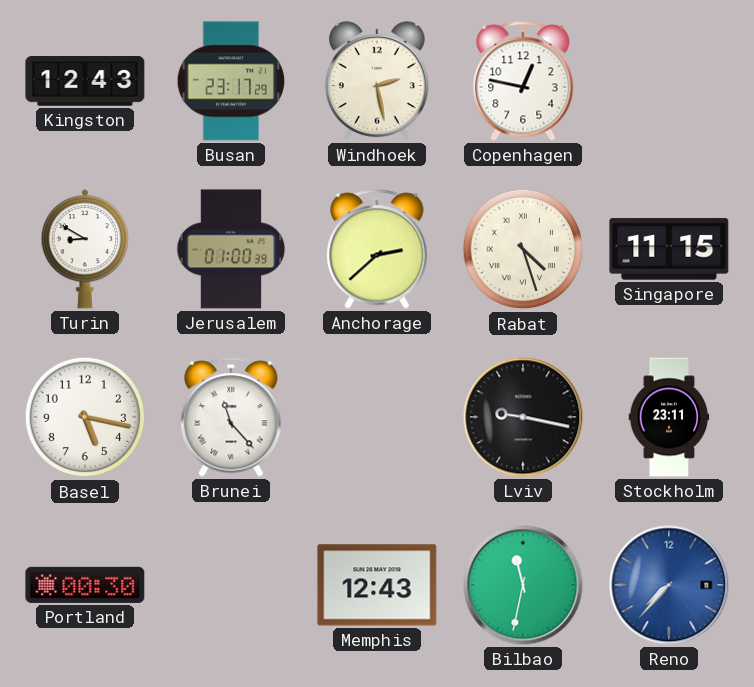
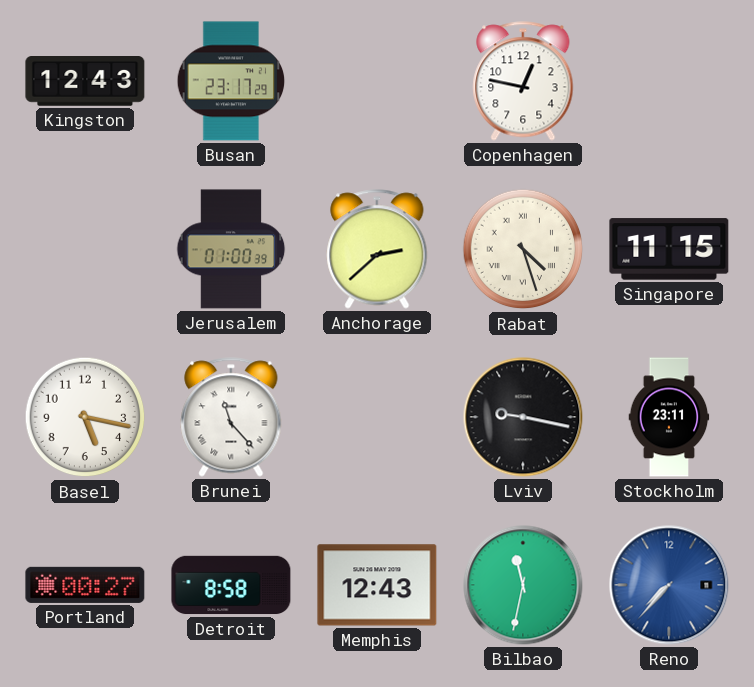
Windhoek: 2:28 -> none
Turin: 8:50 -> none
Portland: 00:30 -> 00:27
Detroit: none -> 8:58
